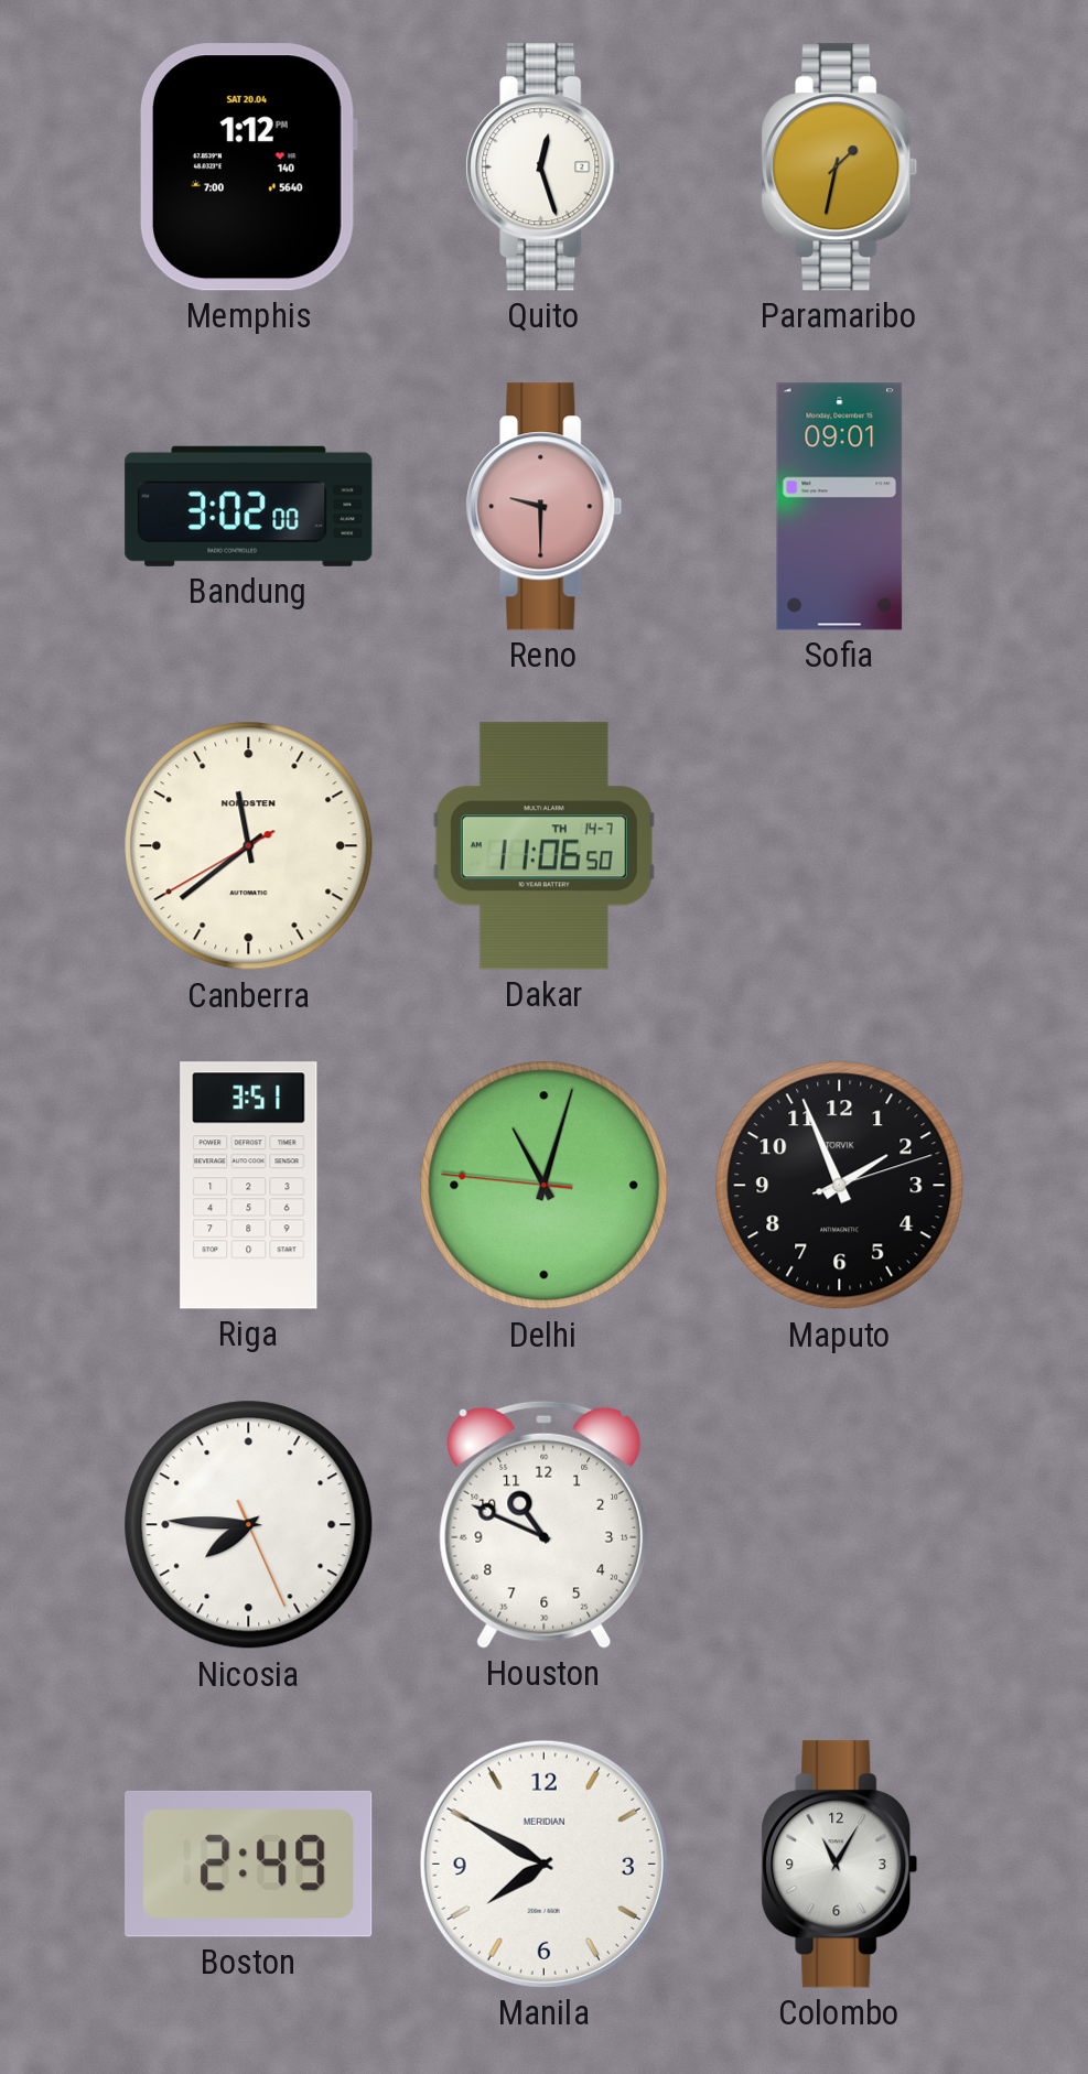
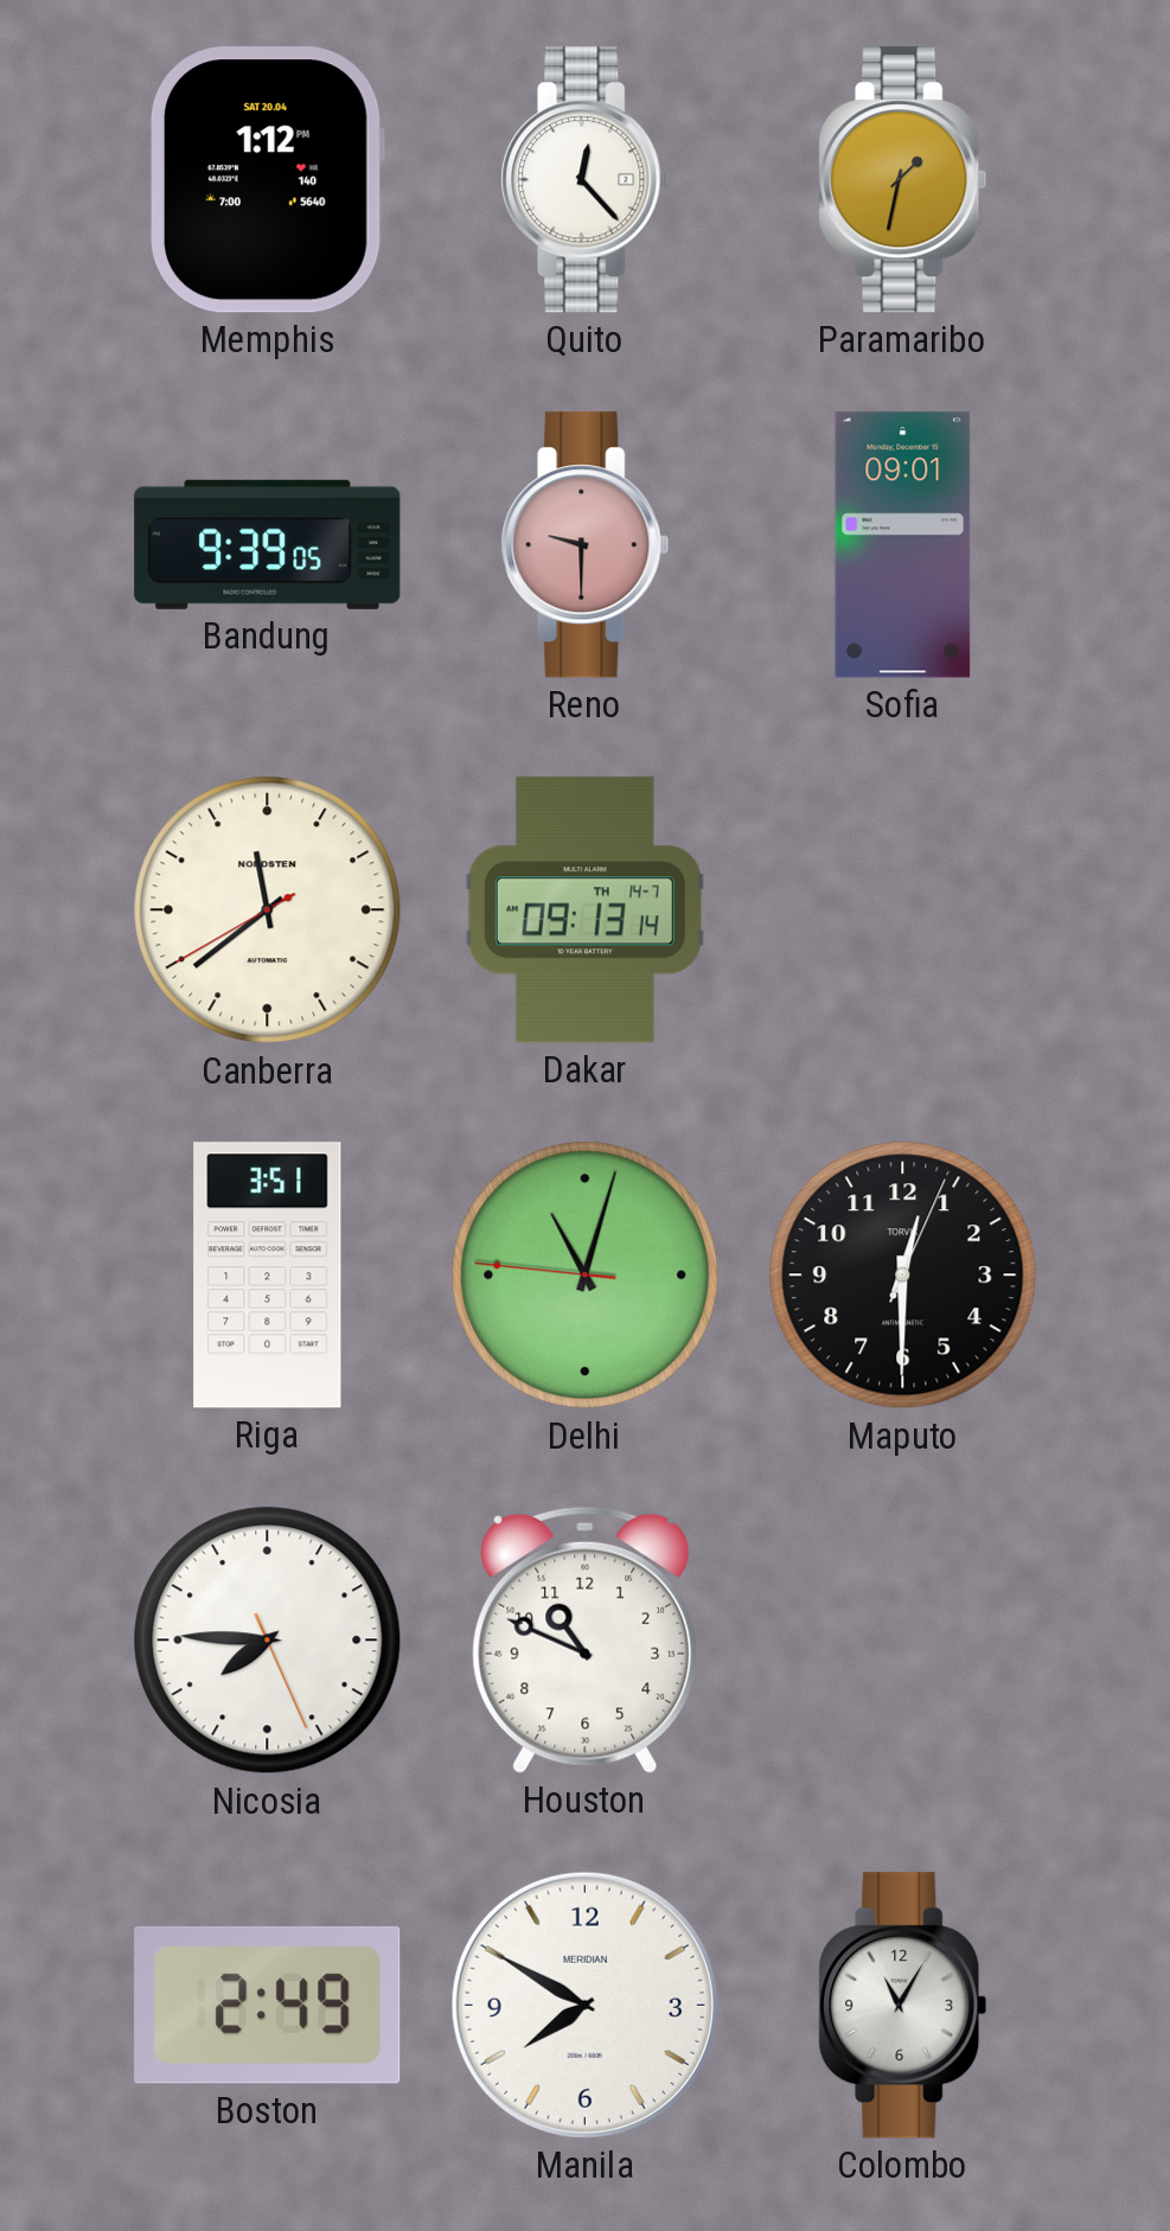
Quito: 12:27 -> 12:23
Bandung: 3:02 -> 9:39
Dakar: 11:06 -> 09:13
Maputo: 1:56 -> 12:30
